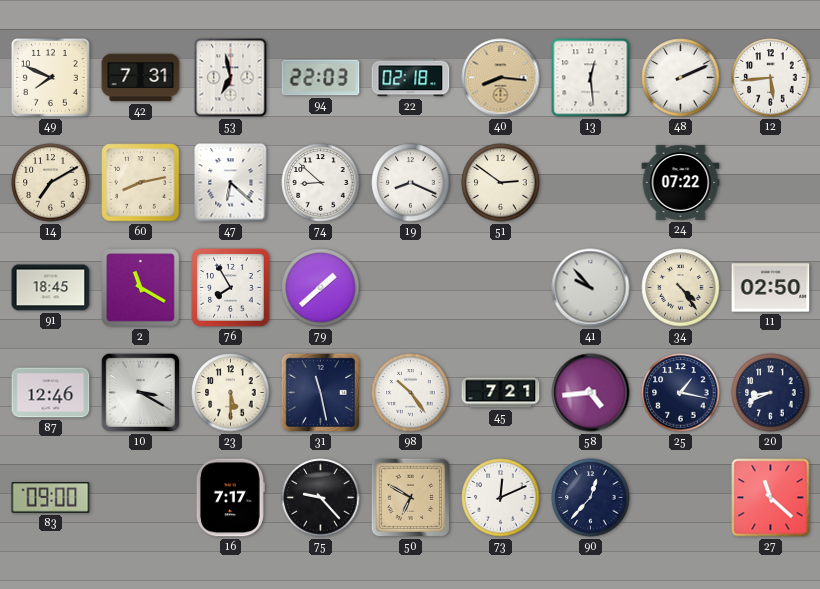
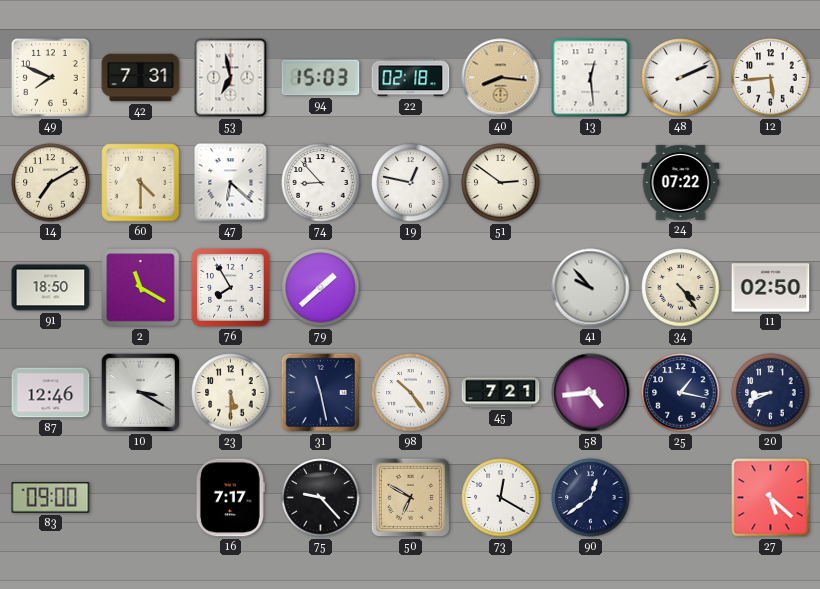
94: 22:03 -> 15:03
60: 8:13 -> 4:30
74: 8:52 -> 8:53
19: 8:19 -> 12:47
91: 18:45 -> 18:50
73: 12:11 -> 12:20
90: 12:37 -> 12:39
27: 11:22 -> 5:22
